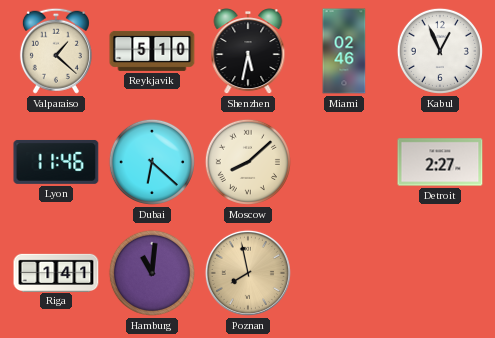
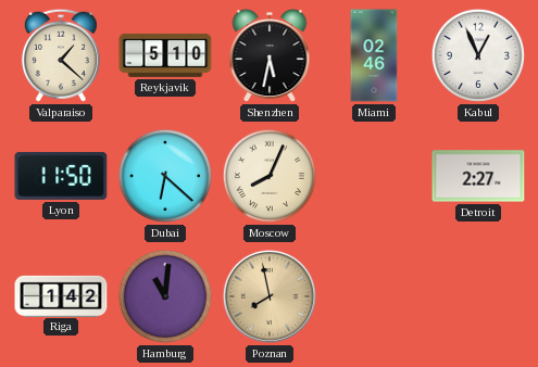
Lyon: 11:46 -> 11:50
Moscow: 8:08 -> 8:04
Riga: 1:41 -> 1:42
